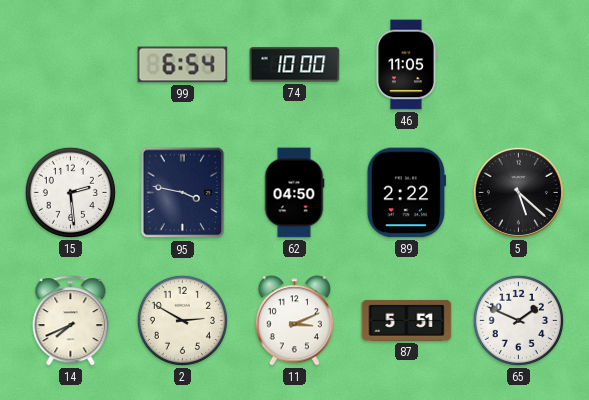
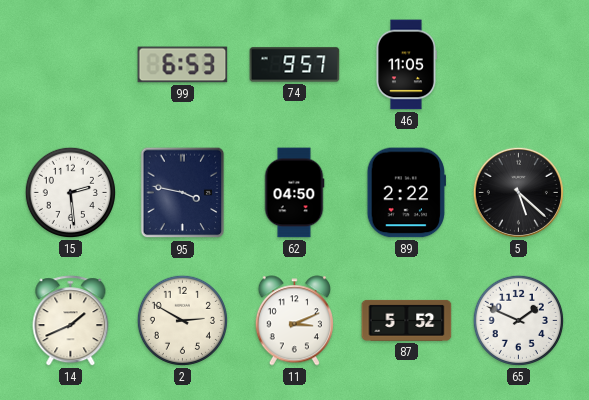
99: 6:54 -> 6:53
74: 10:00 -> 9:57
14: 7:41 -> 1:41
87: 5:51 -> 5:52
